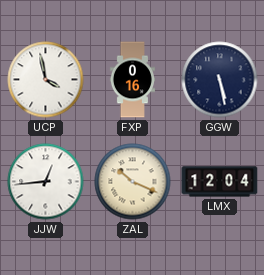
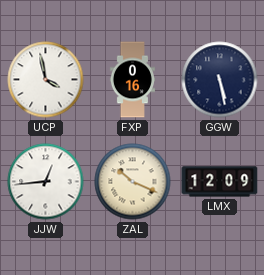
LMX: 12:04 -> 12:09
